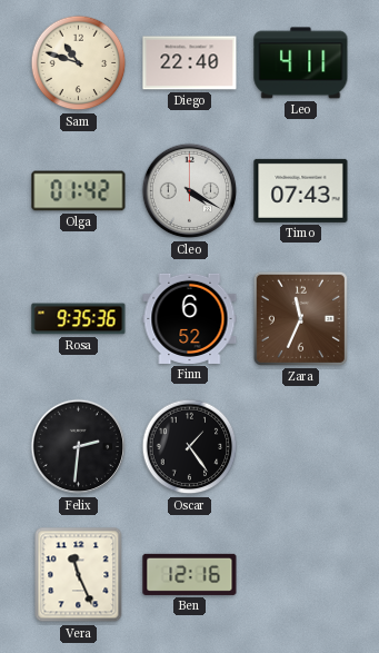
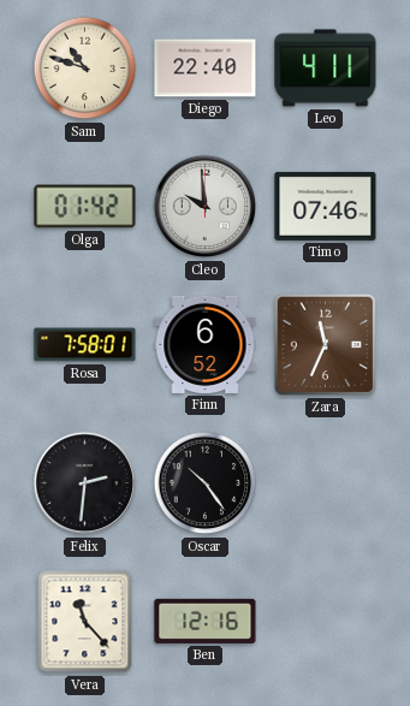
Cleo: 4:20 -> 9:59
Timo: 07:43 -> 07:46
Rosa: 9:35 -> 7:58
Oscar: 1:24 -> 10:24
Vera: 11:26 -> 11:23
